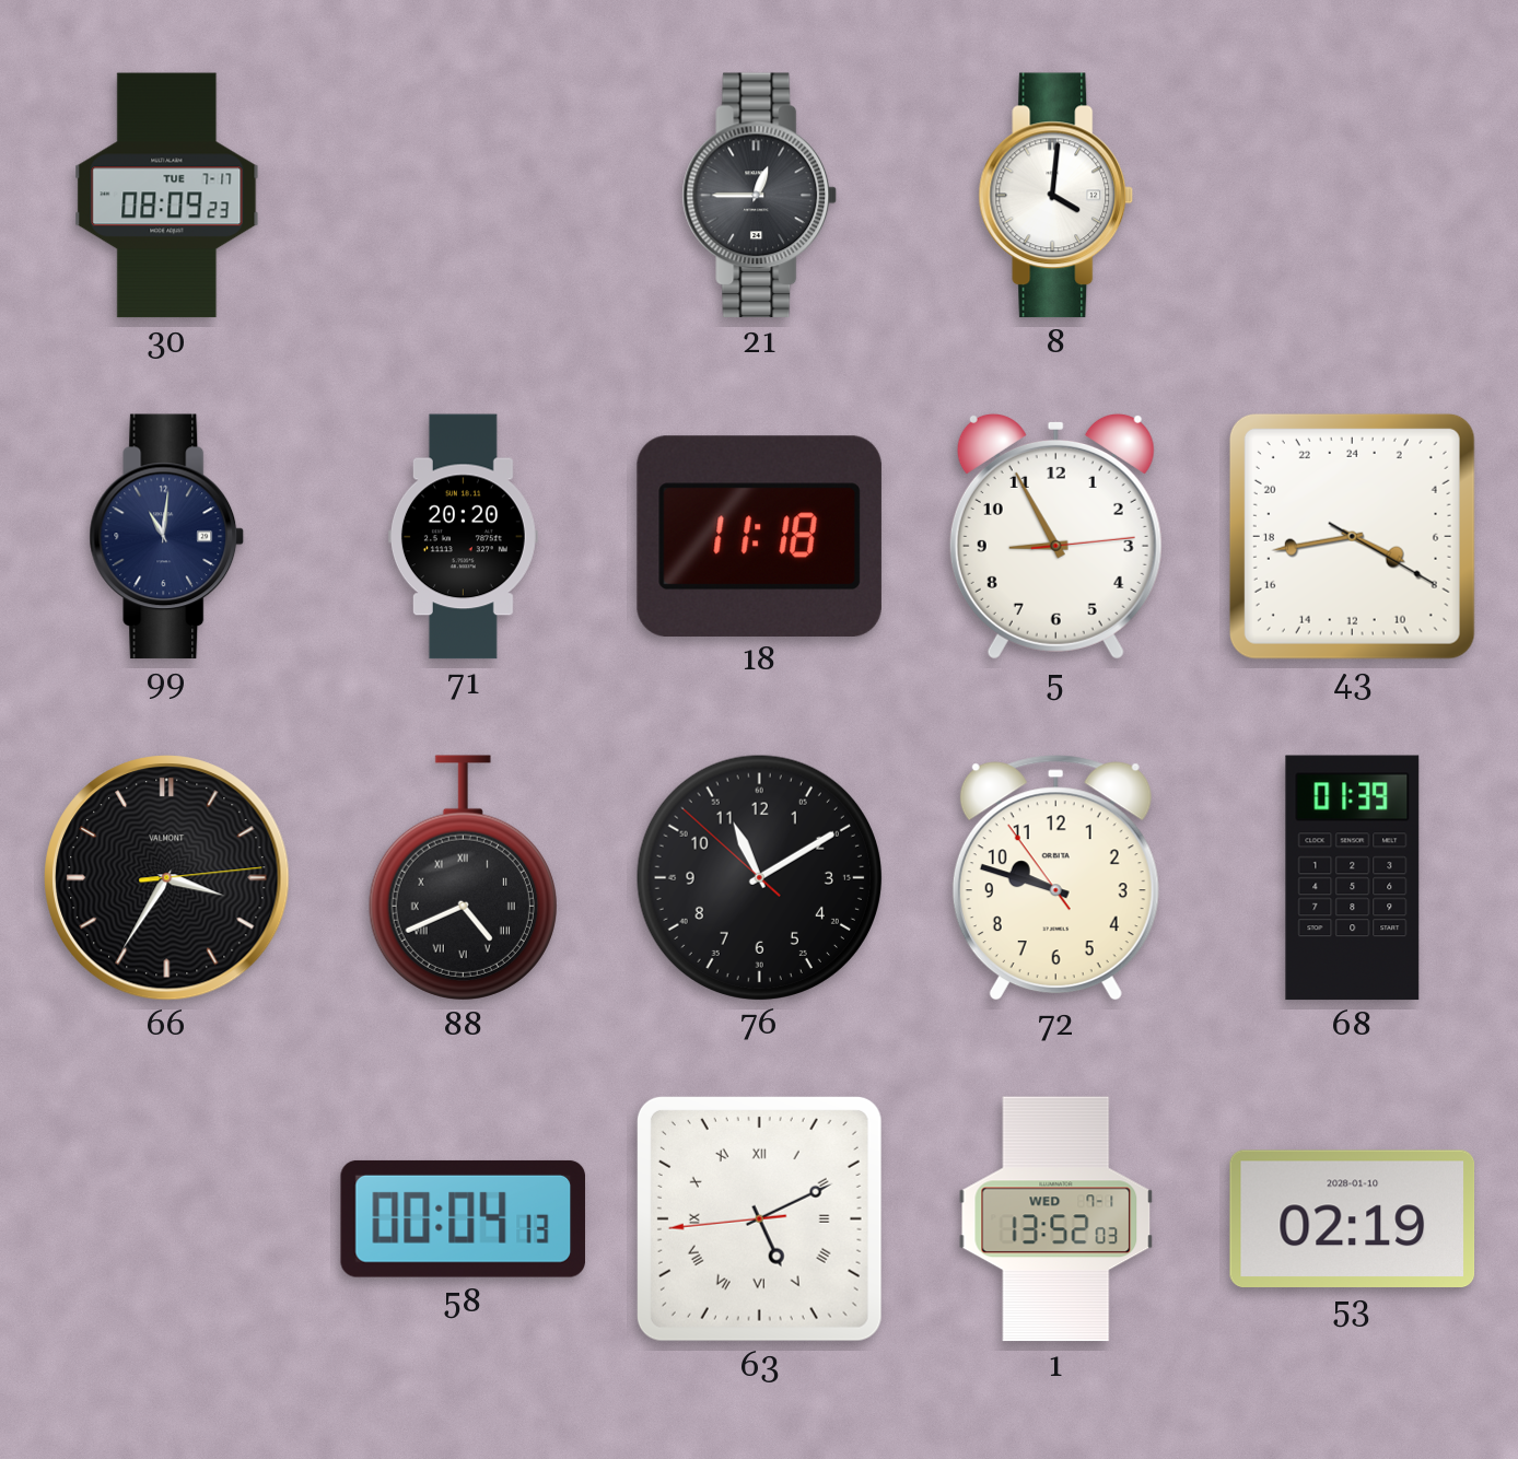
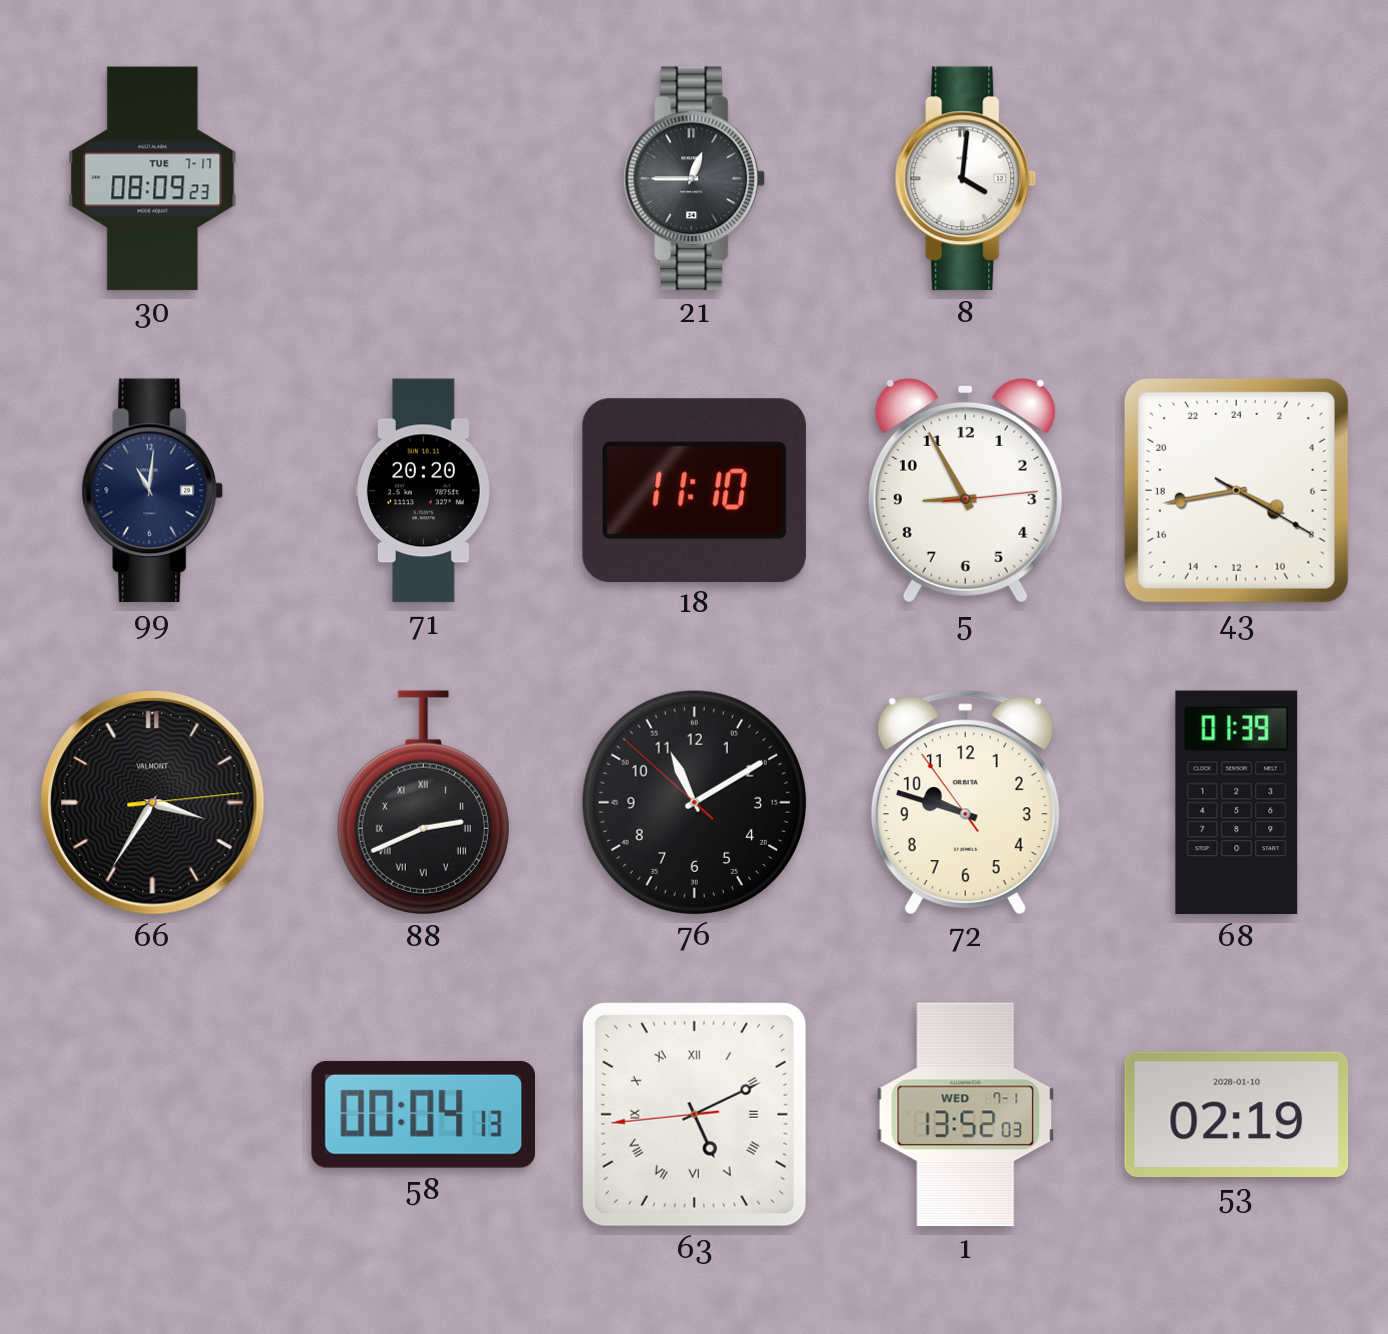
18: 11:18 -> 11:10
88: 4:41 -> 2:41
